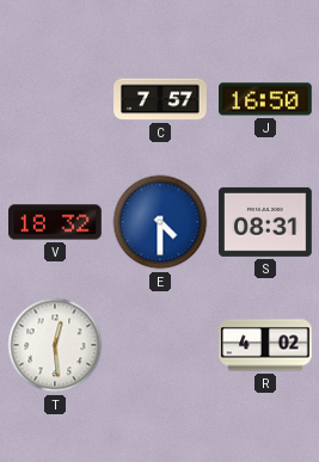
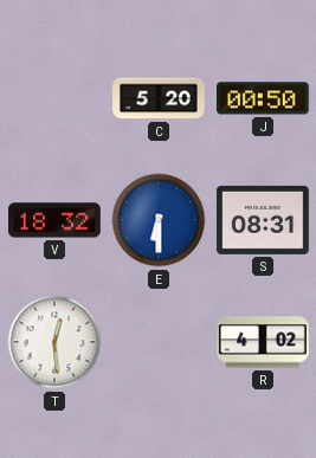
C: 7:57 -> 5:20
J: 16:50 -> 00:50
E: 4:30 -> 6:30
